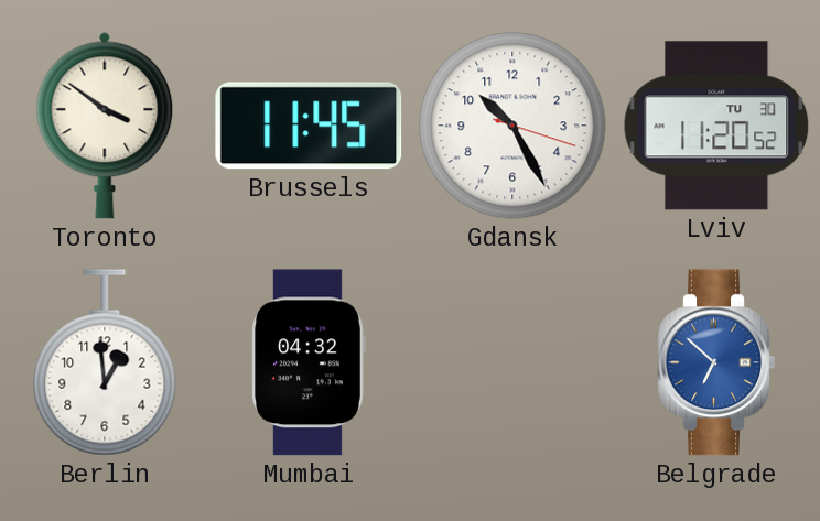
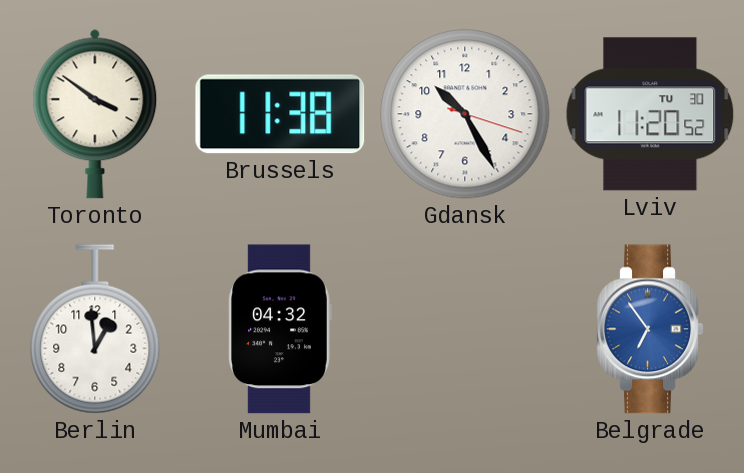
Brussels: 11:45 -> 11:38
Belgrade: 6:52 -> 6:54
